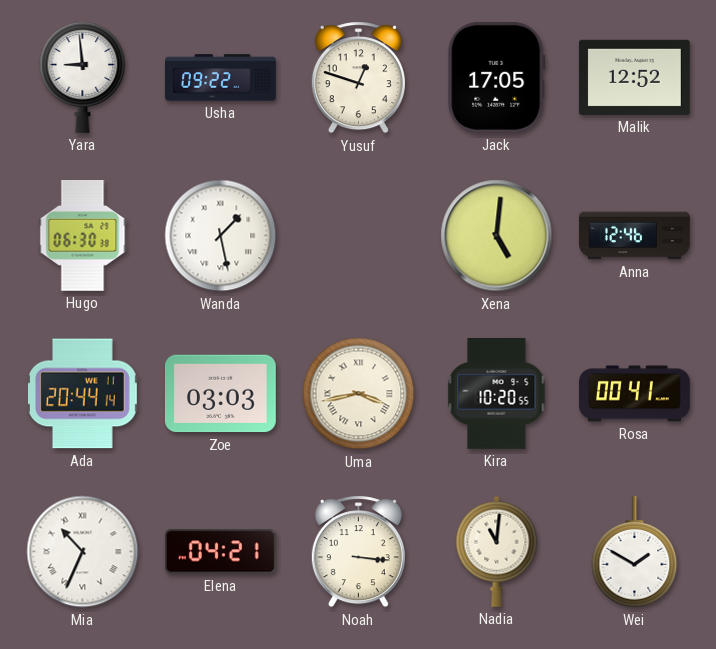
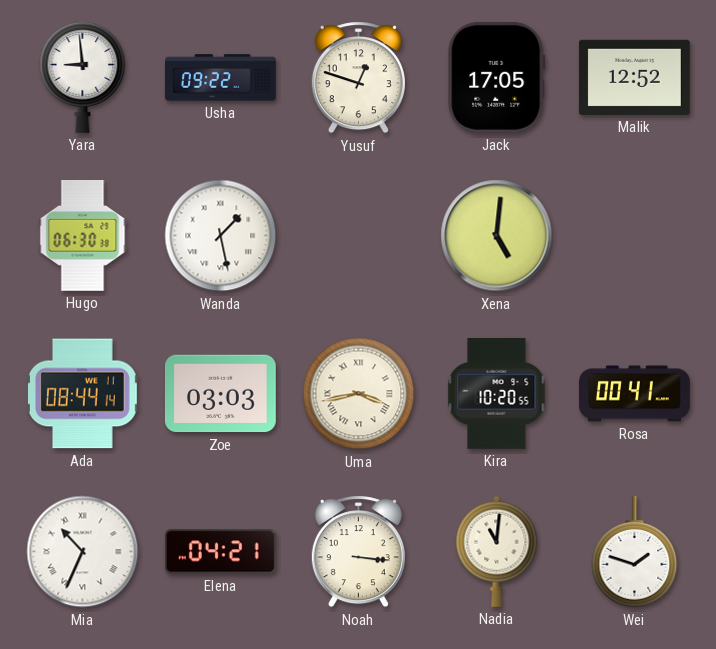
Anna: 12:46 -> none
Ada: 20:44 -> 08:44
Wei: 1:50 -> 1:48
